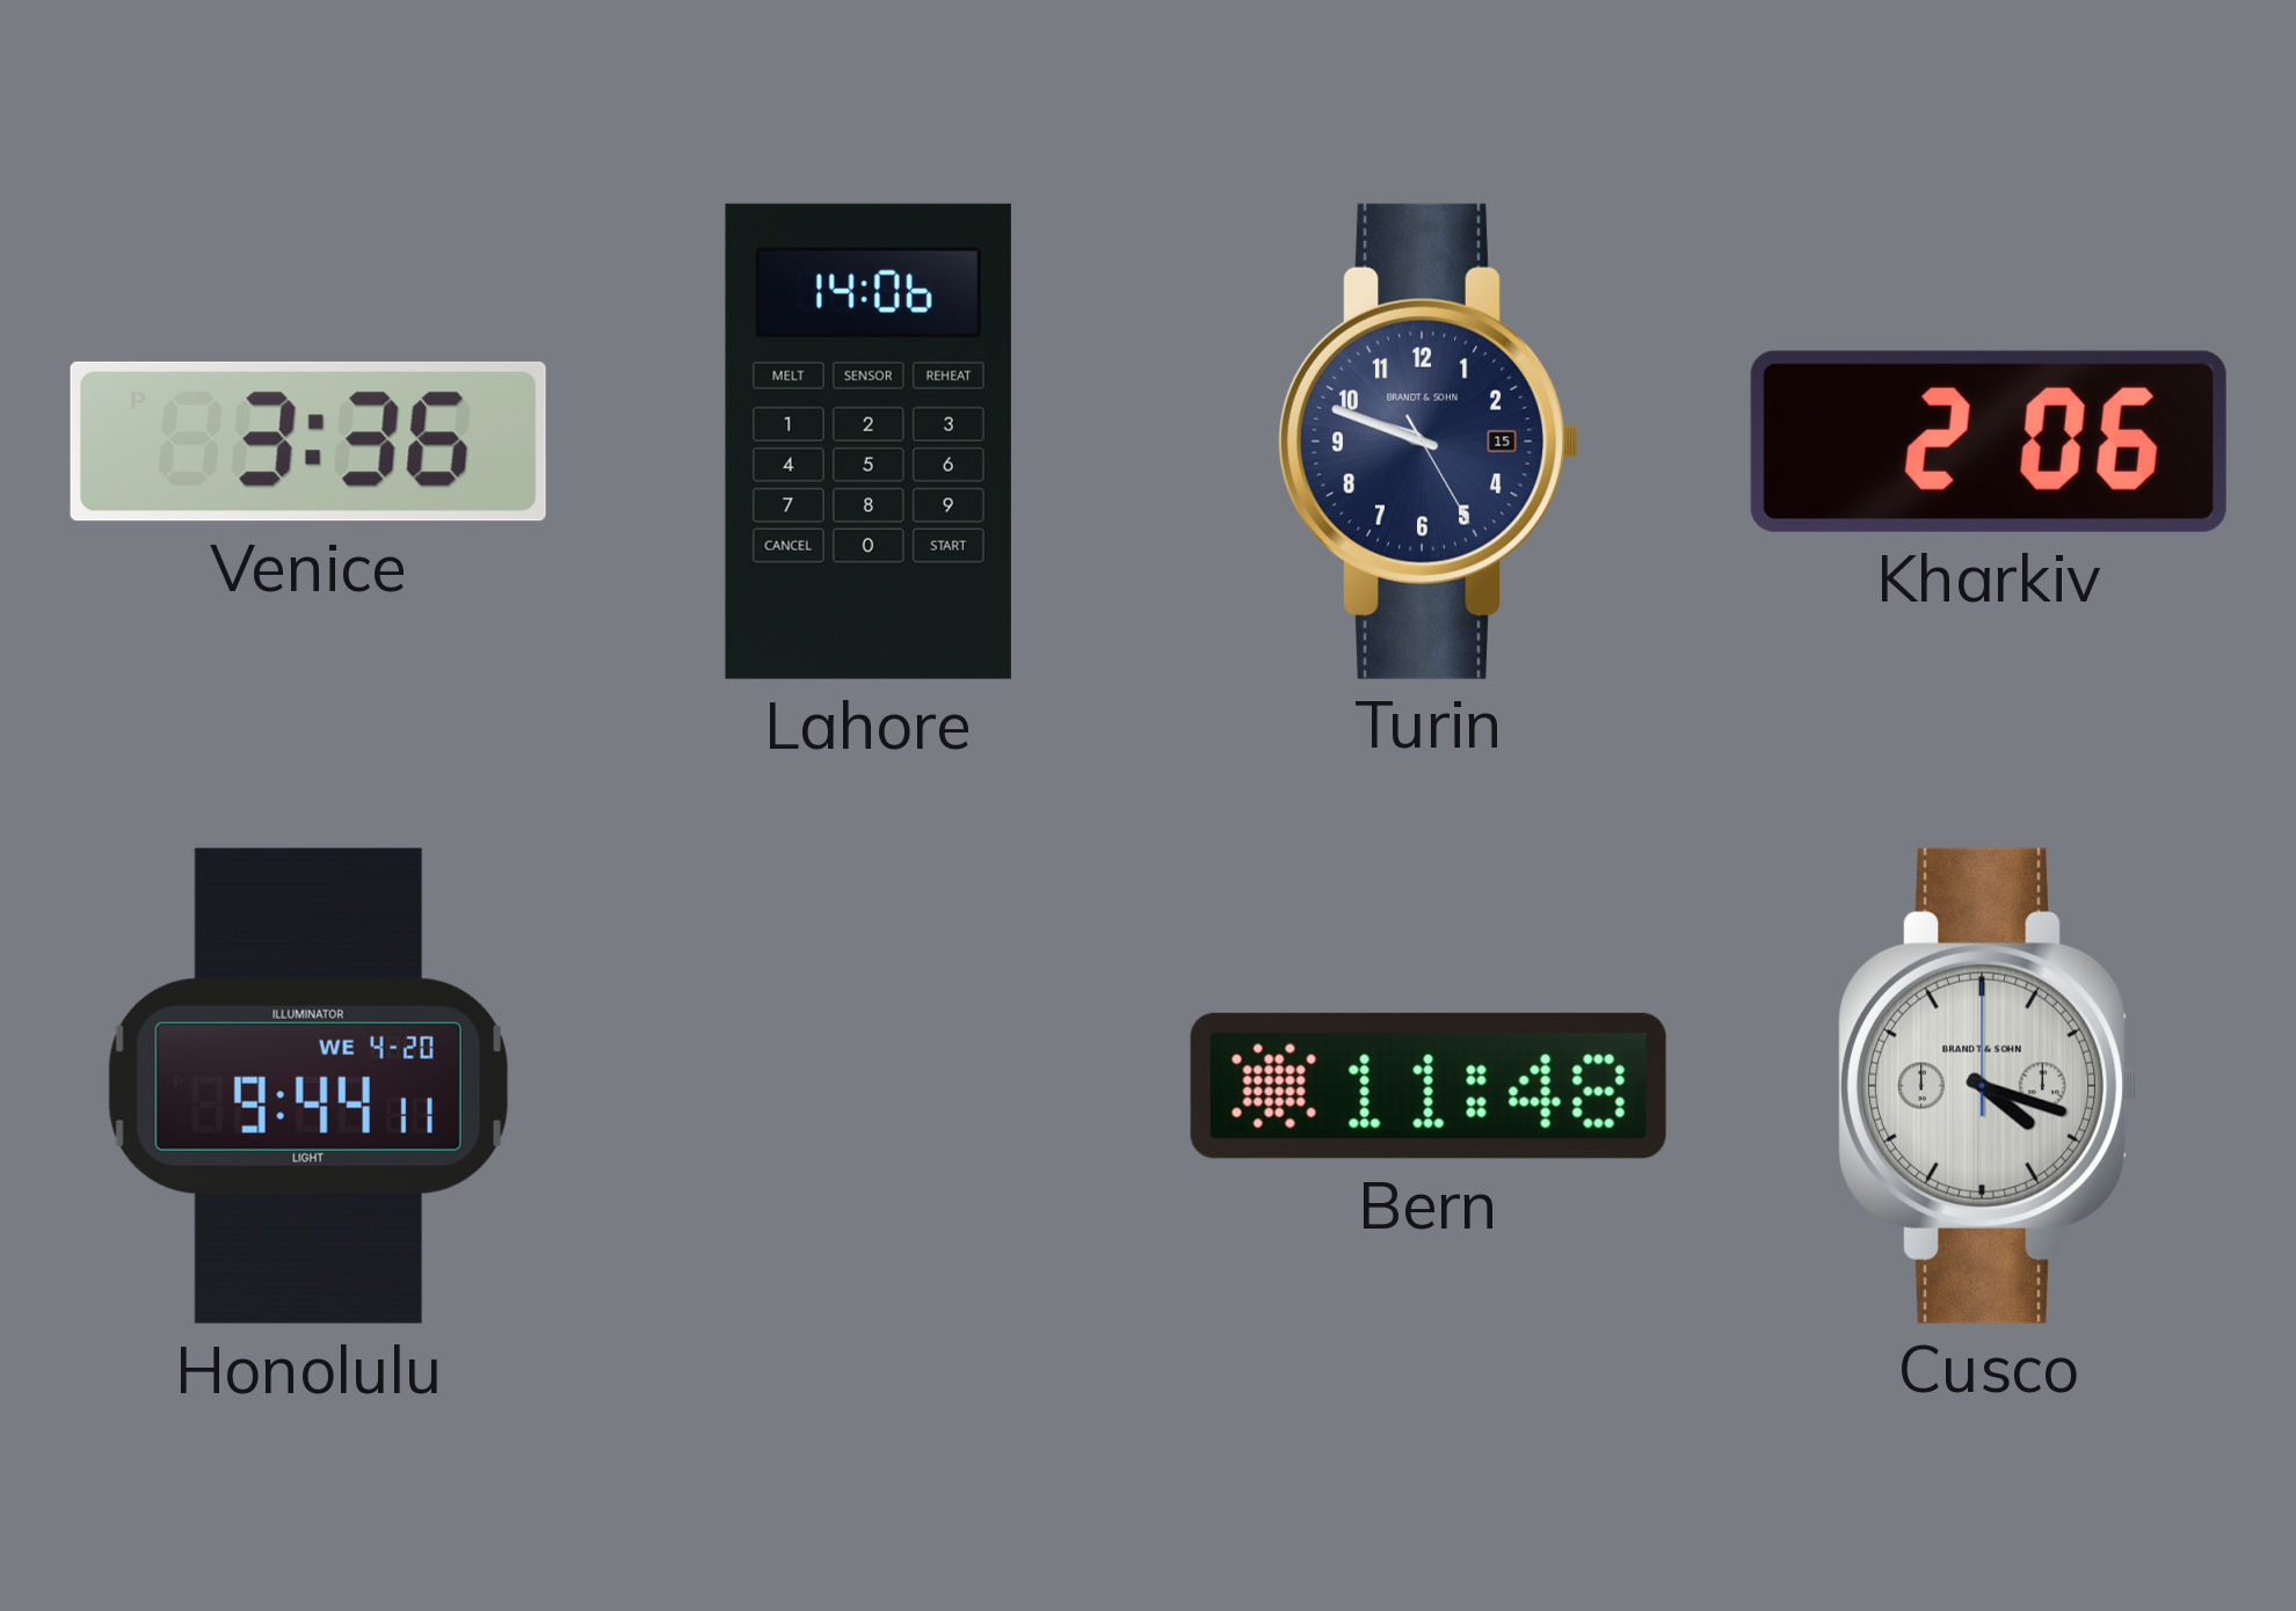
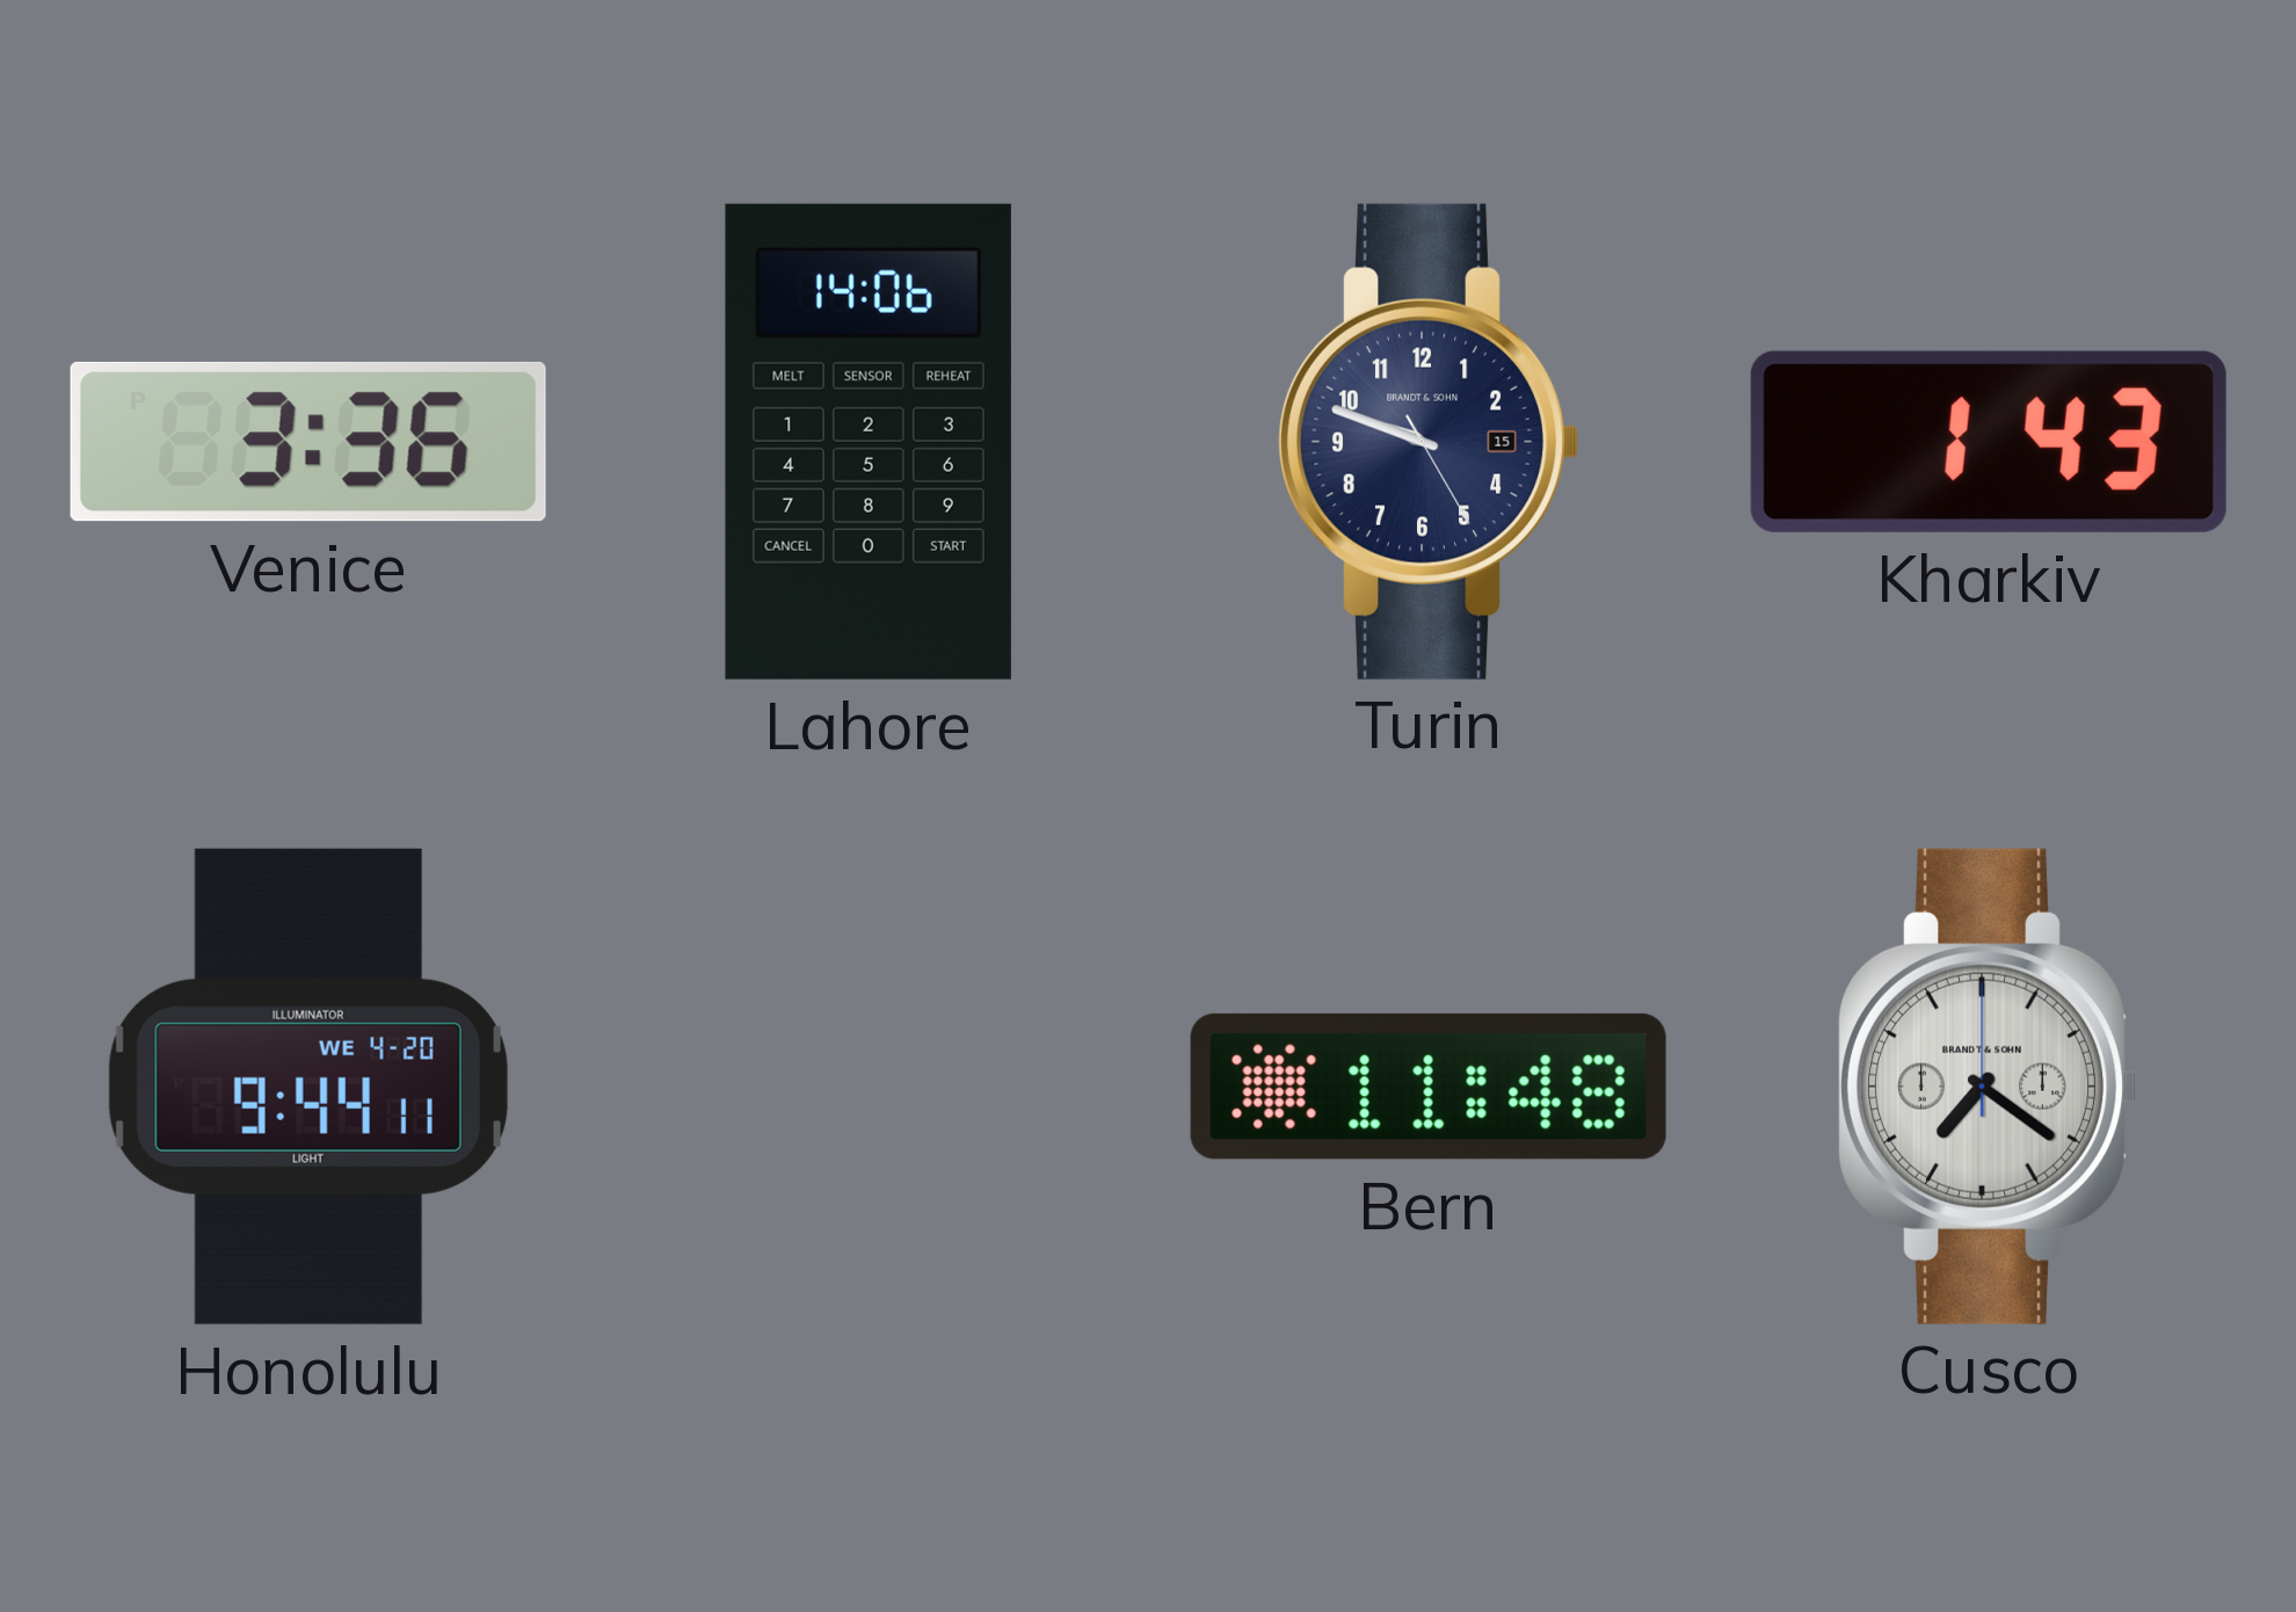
Kharkiv: 2:06 -> 1:43
Cusco: 4:18 -> 7:21
